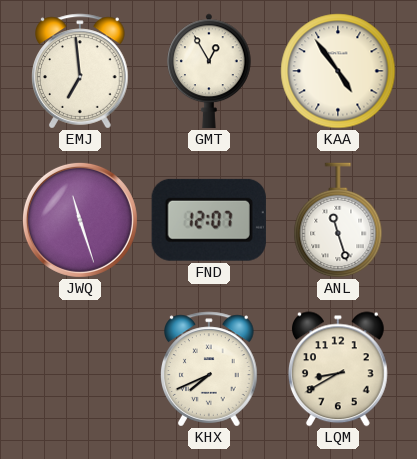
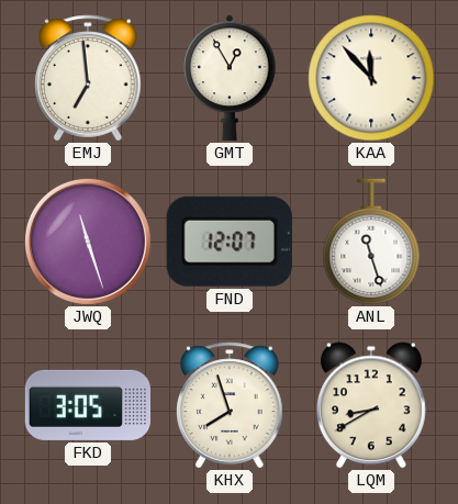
KAA: 4:54 -> 11:53
FKD: none -> 3:05
KHX: 7:41 -> 7:57
